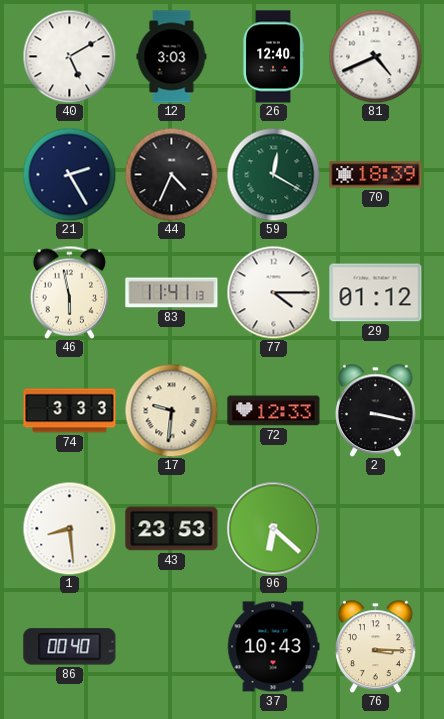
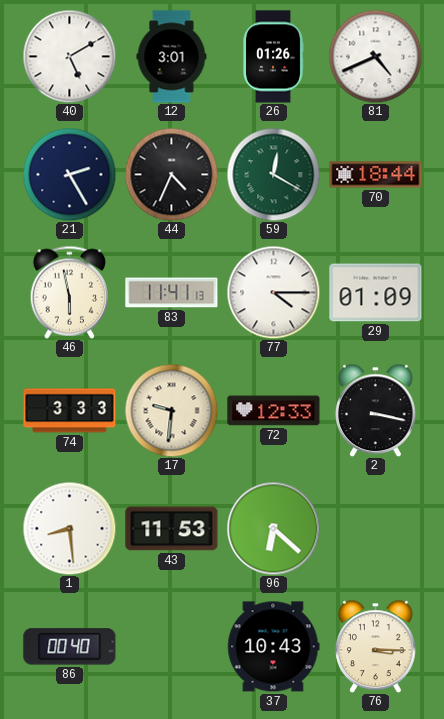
12: 3:03 -> 3:01
26: 12:40 -> 01:26
70: 18:39 -> 18:44
29: 01:12 -> 01:09
43: 23:53 -> 11:53
